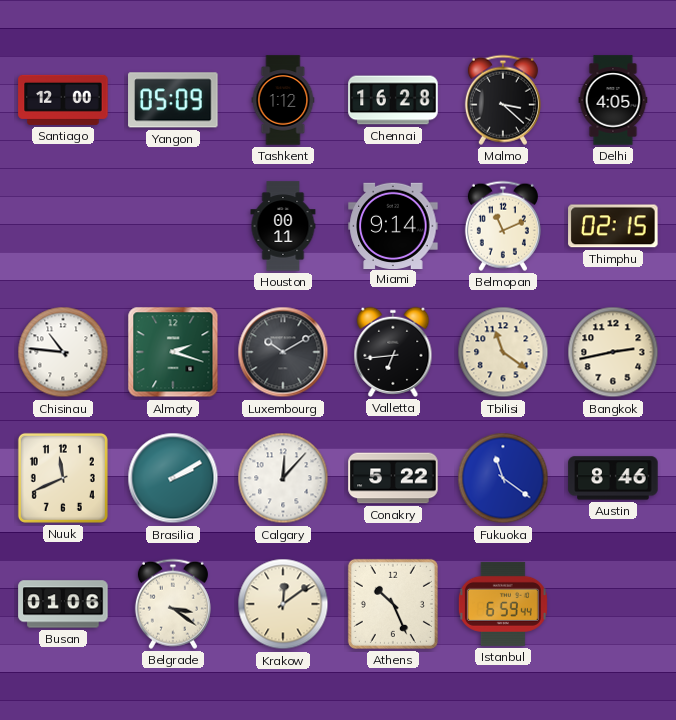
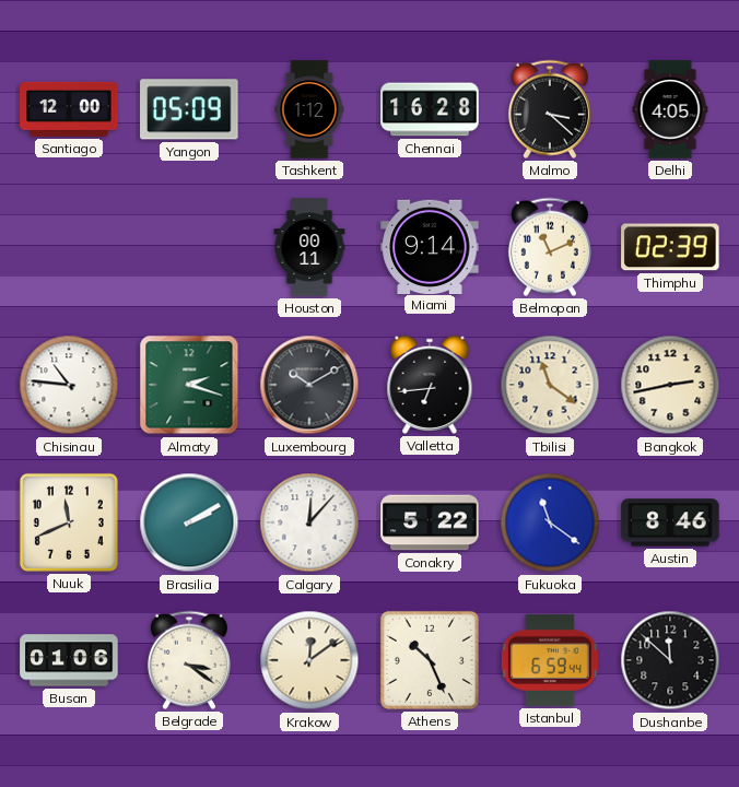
Thimphu: 02:15 -> 02:39
Dushanbe: none -> 11:52
